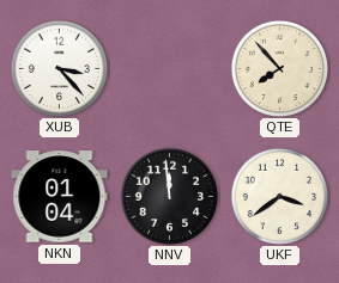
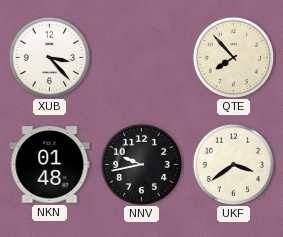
NKN: 01:04 -> 01:48
NNV: 11:59 -> 9:43
